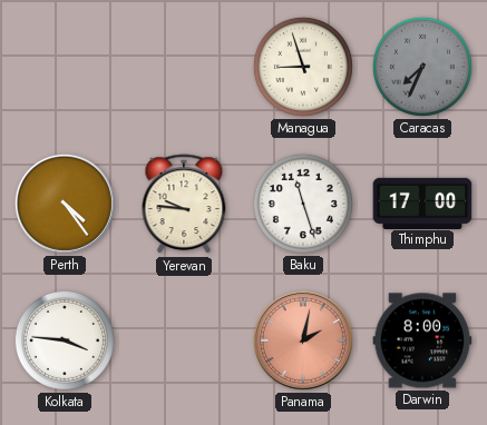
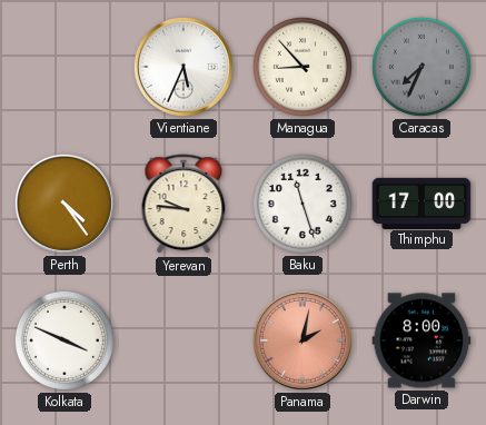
Vientiane: none -> 5:34
Managua: 8:57 -> 8:53
Kolkata: 3:46 -> 3:49
